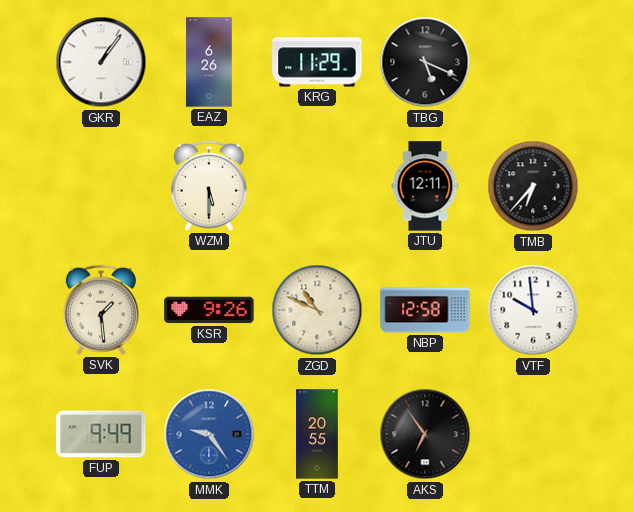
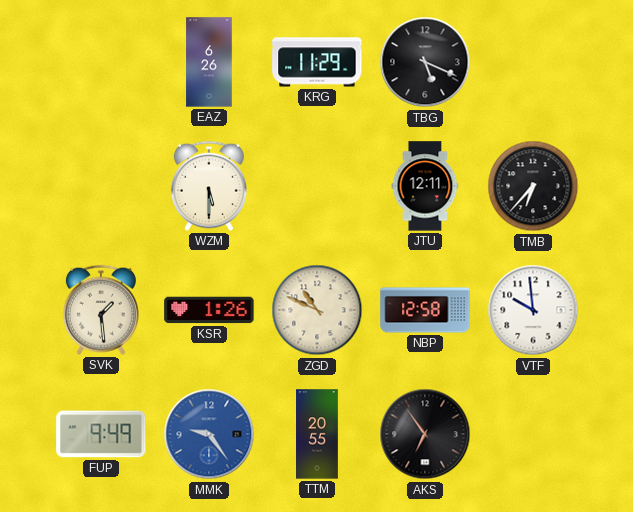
GKR: 1:06 -> none
KSR: 9:26 -> 1:26
